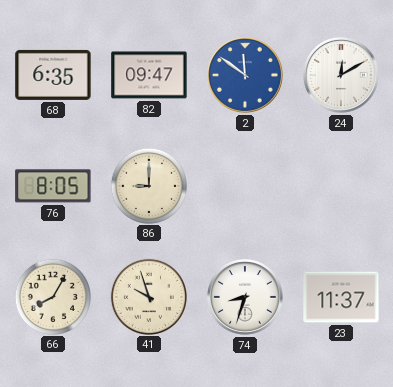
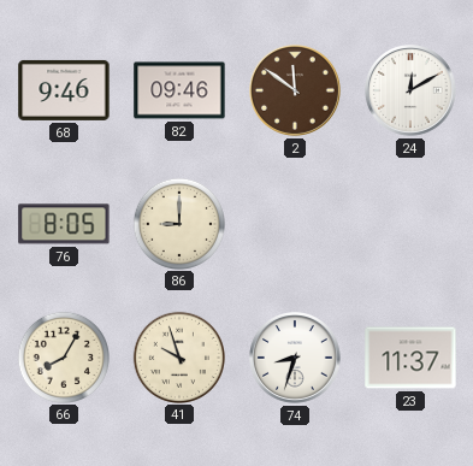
68: 6:35 -> 9:46
82: 09:47 -> 09:46
2 dial: blue -> brown
